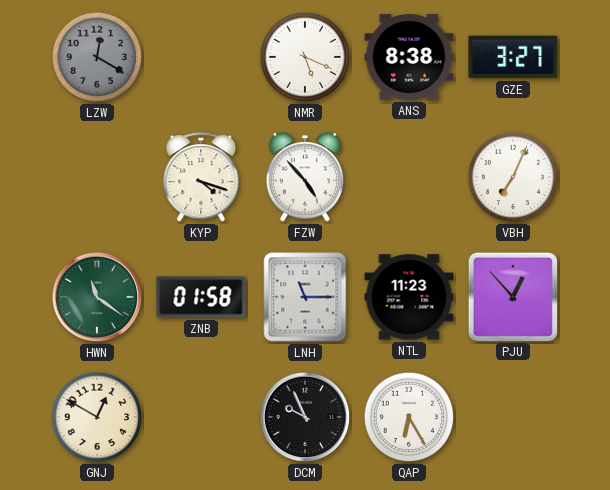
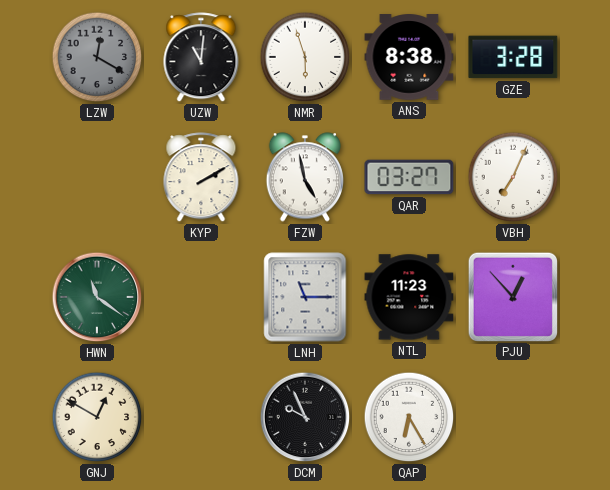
UZW: none -> 11:01
NMR: 5:19 -> 5:57
GZE: 3:27 -> 3:28
KYP: 4:18 -> 2:10
FZW: 4:53 -> 4:58
QAR: none -> 03:27
ZNB: 01:58 -> none
